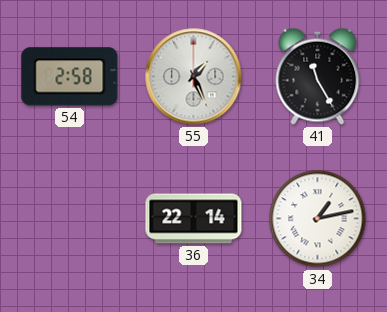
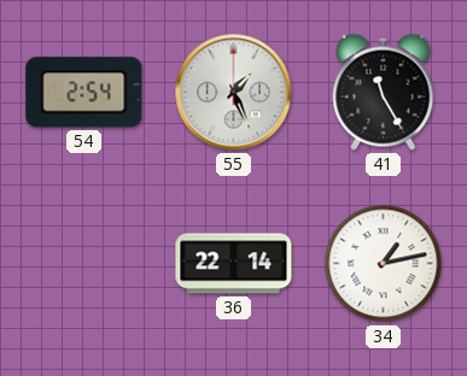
54: 2:58 -> 2:54
